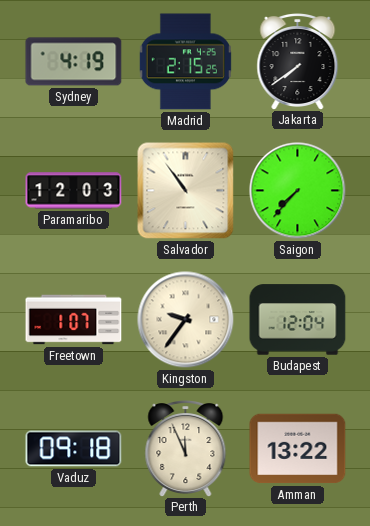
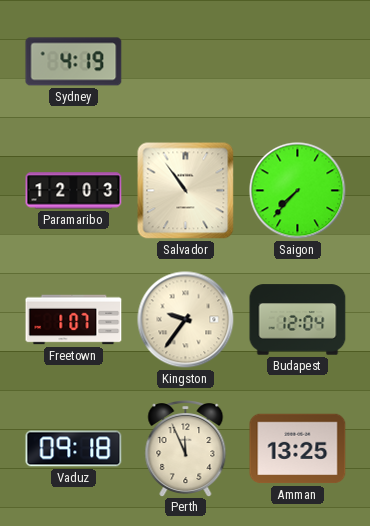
Madrid: 2:15 -> none
Jakarta: 7:39 -> none
Amman: 13:22 -> 13:25
